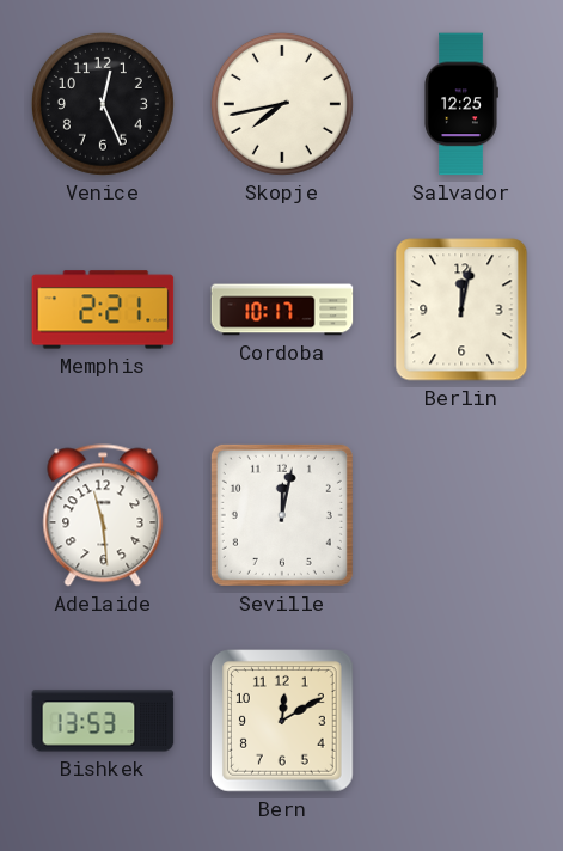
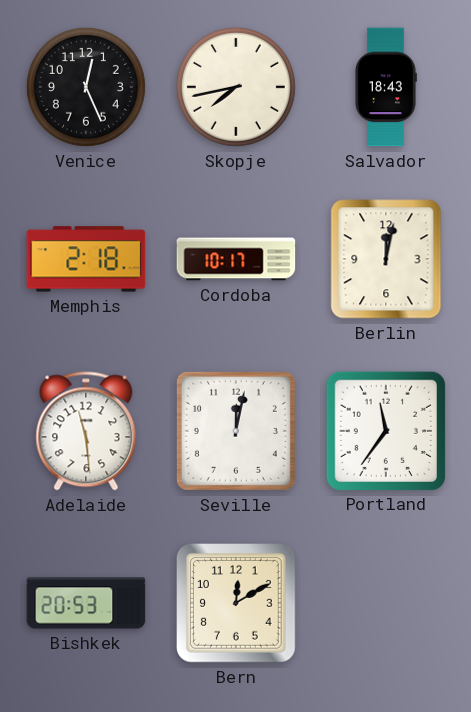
Salvador: 12:25 -> 18:43
Memphis: 2:21 -> 2:18
Portland: none -> 11:36
Bishkek: 13:53 -> 20:53
